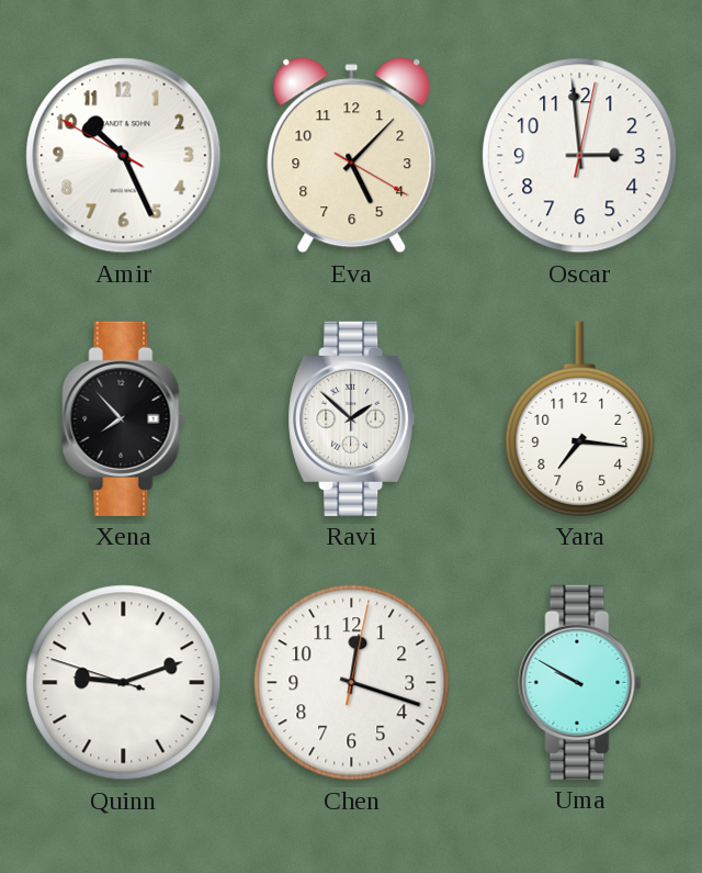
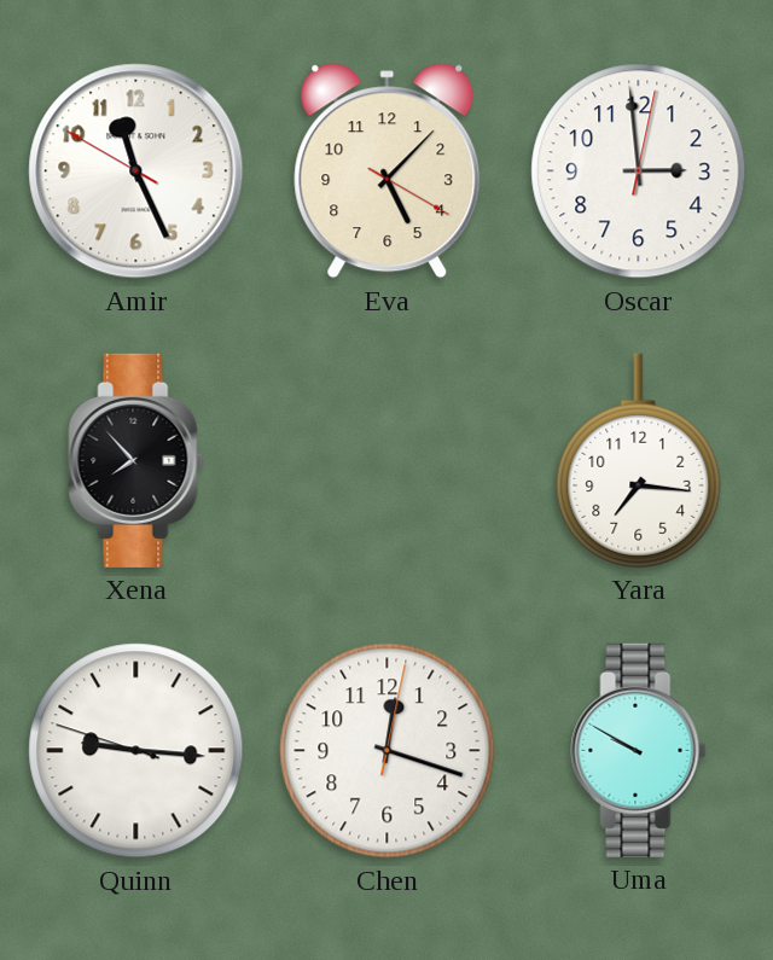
Amir: 10:25 -> 11:25
Ravi: 1:52 -> none
Quinn: 9:11 -> 9:15
